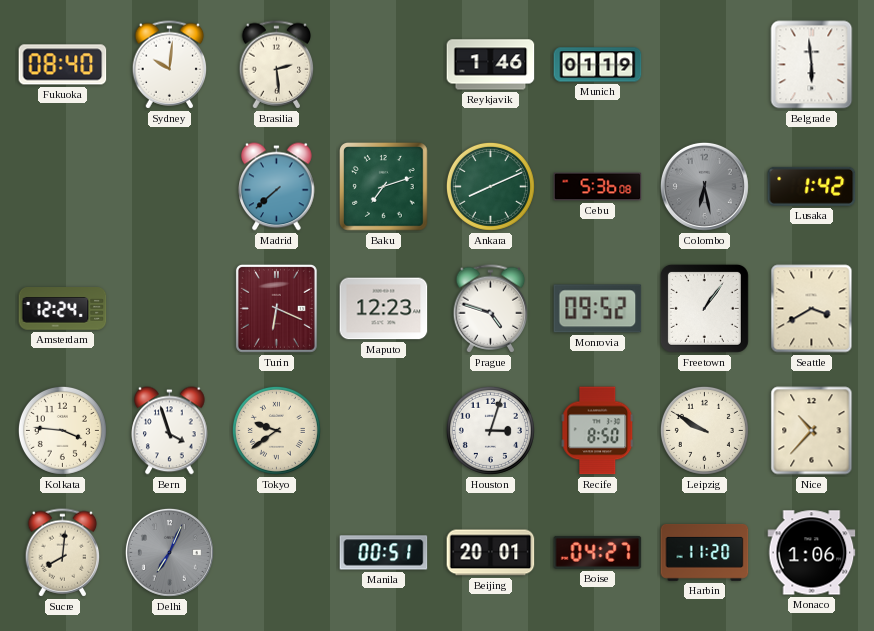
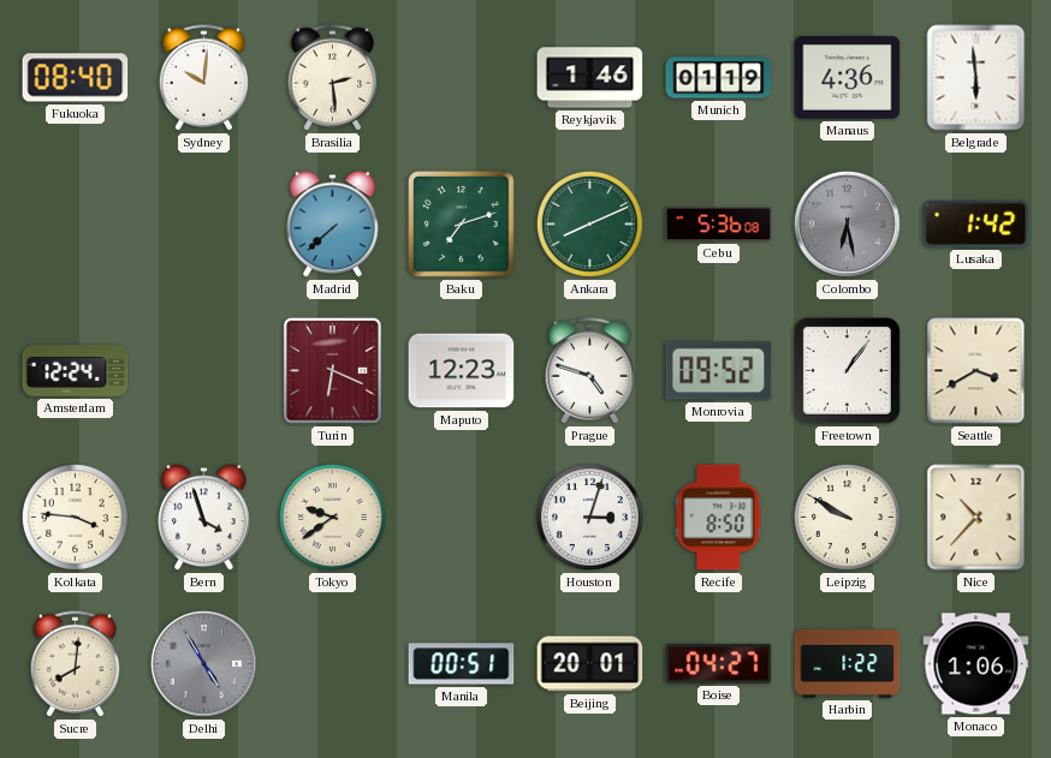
Manaus: none -> 4:36
Delhi: 7:04 -> 4:55
Harbin: 11:20 -> 1:22
